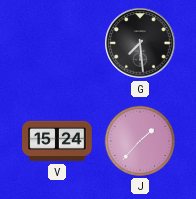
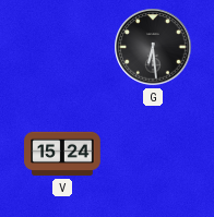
G: 7:29 -> 6:29
J: 1:37 -> none
